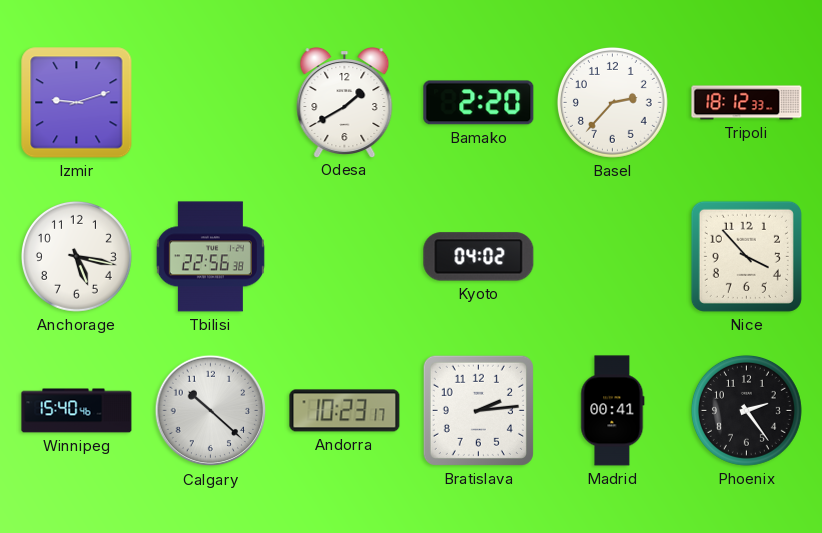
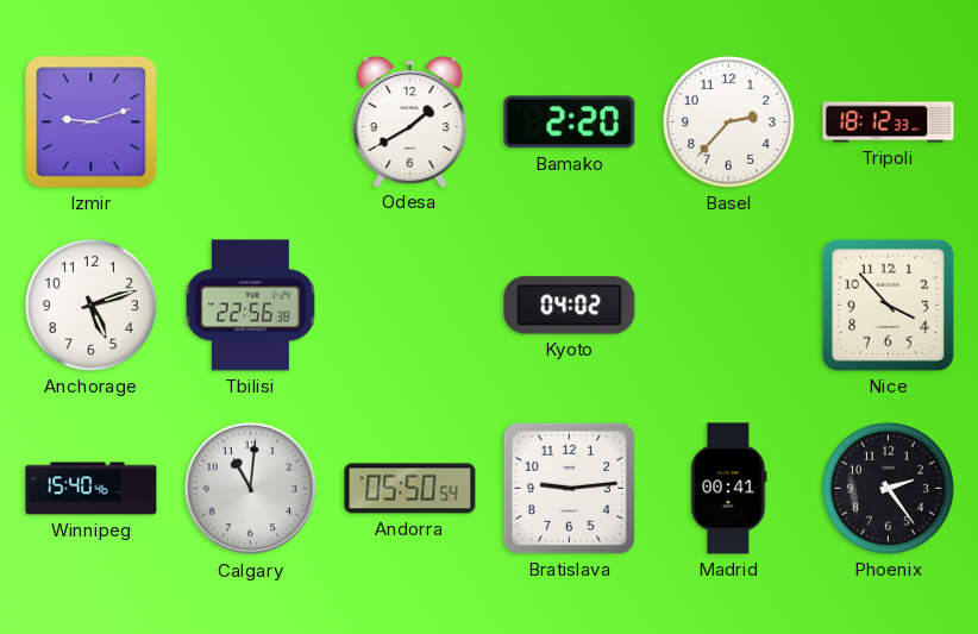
Anchorage: 5:17 -> 5:12
Calgary: 10:22 -> 11:01
Andorra: 10:23 -> 05:50
Bratislava: 2:14 -> 9:14
